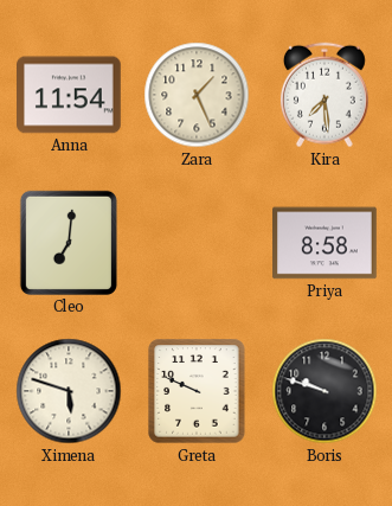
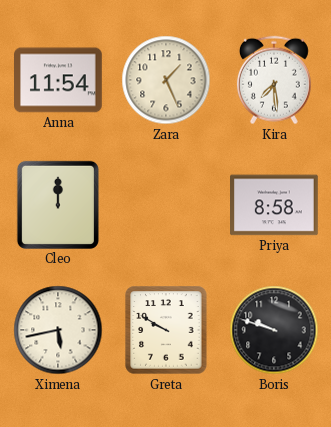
Cleo: 7:01 -> 12:00
Ximena: 5:48 -> 5:43
Greta: 9:49 -> 9:50
